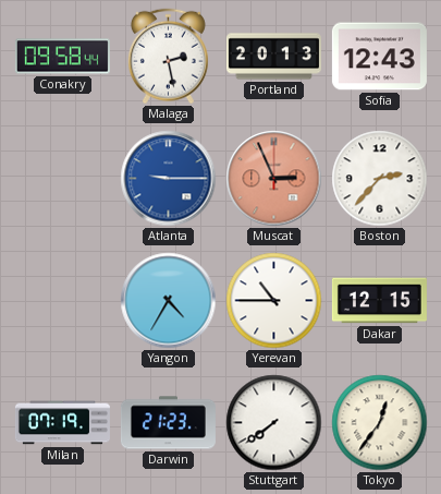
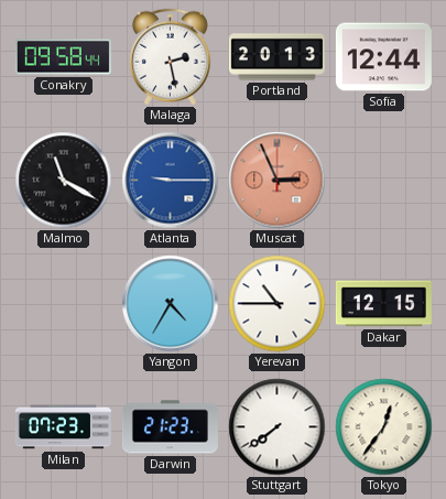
Sofia: 12:43 -> 12:44
Malmo: none -> 11:20
Boston: 2:37 -> none
Milan: 07:19 -> 07:23
